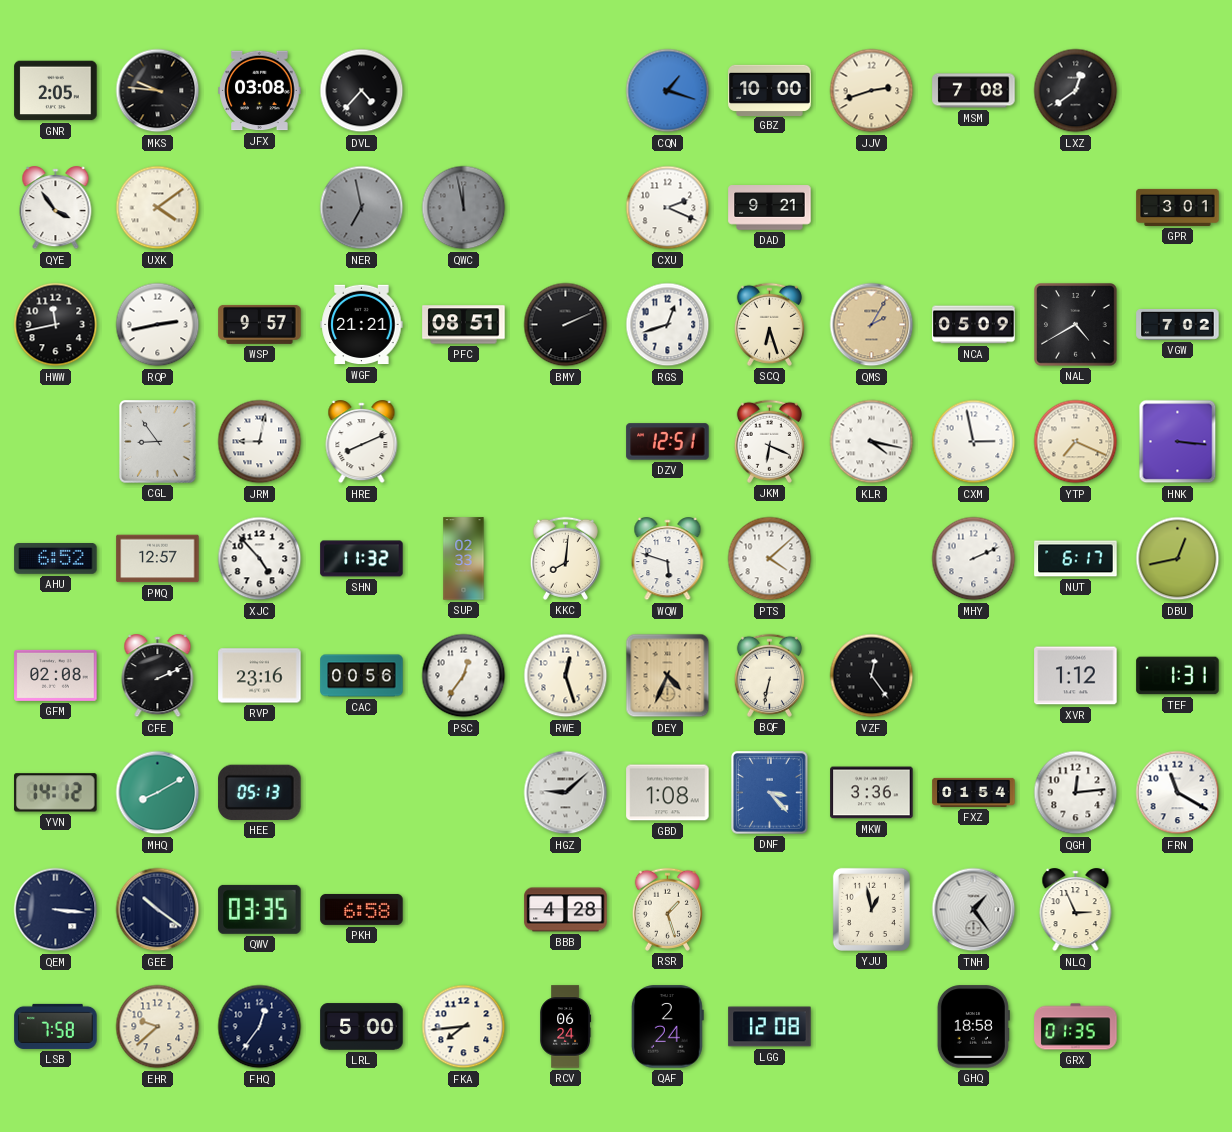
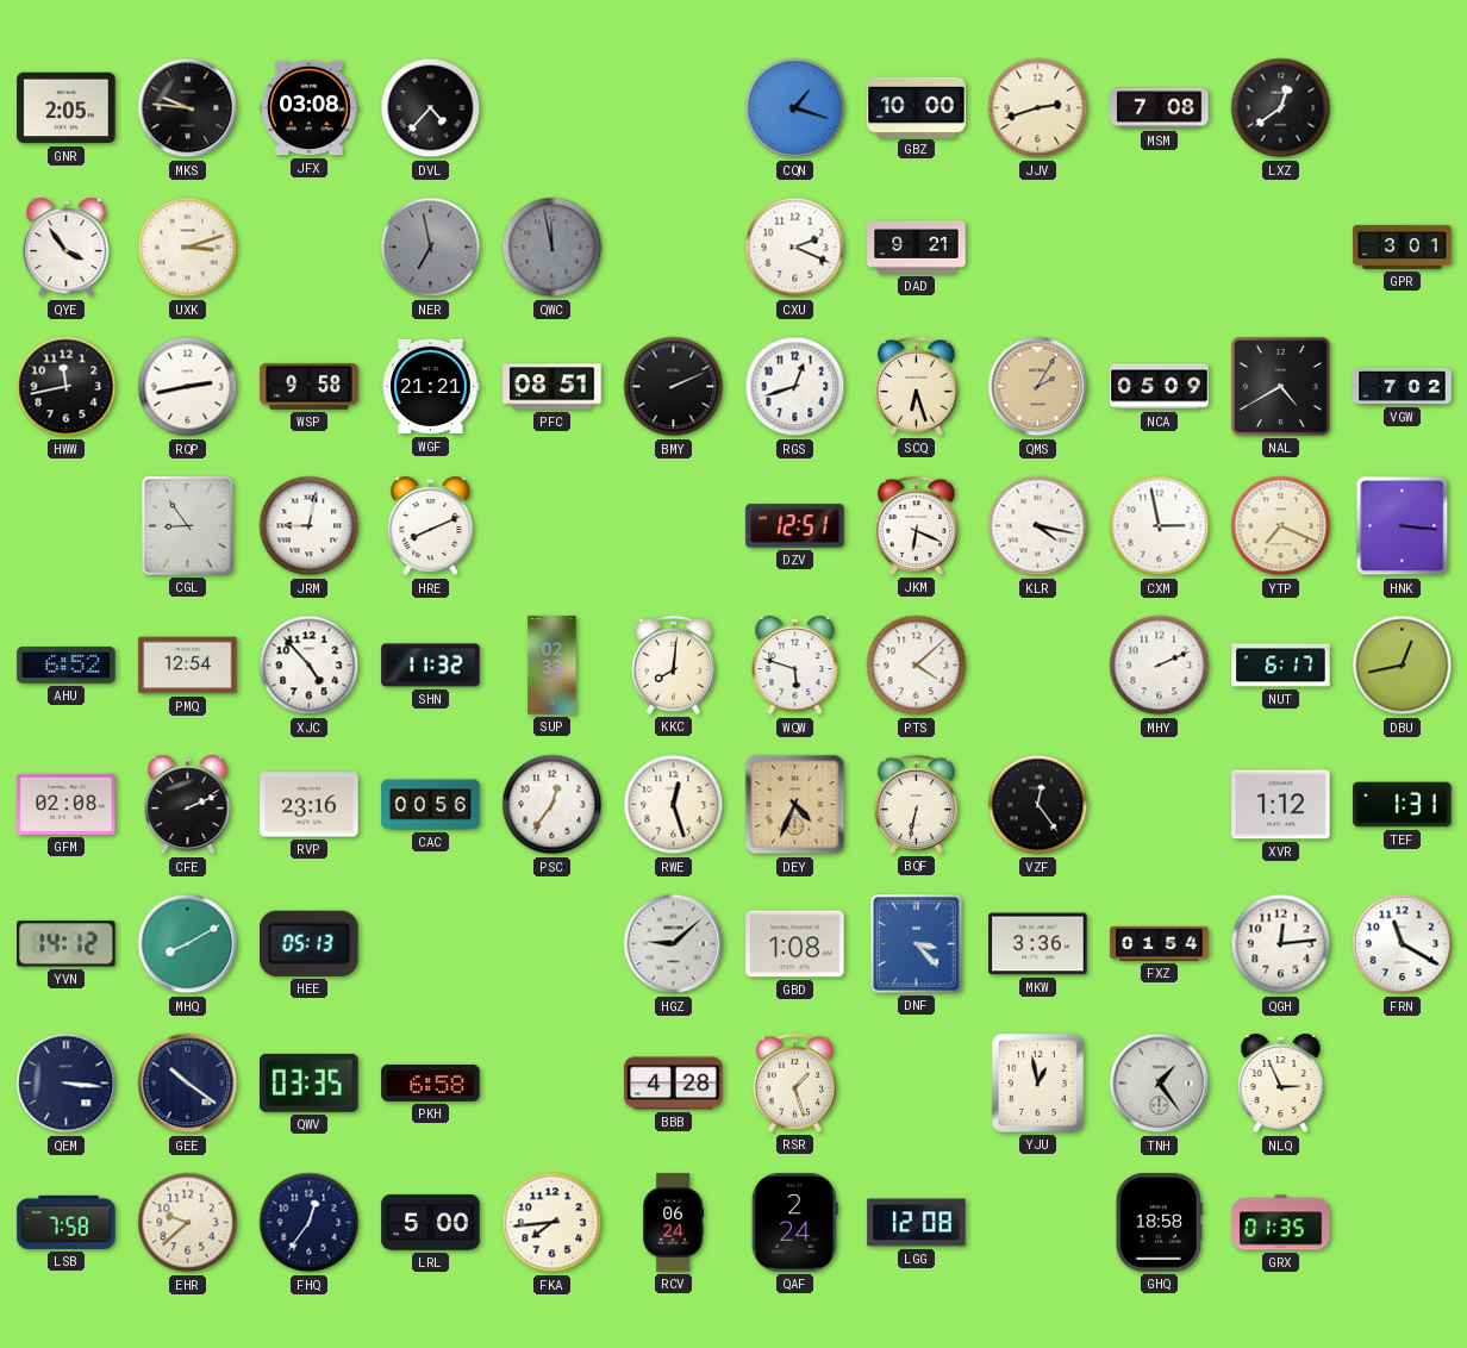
UXK: 4:09 -> 3:12
WSP: 9:57 -> 9:58
PMQ: 12:57 -> 12:54
